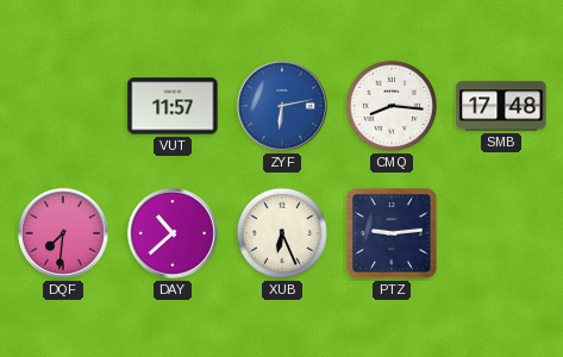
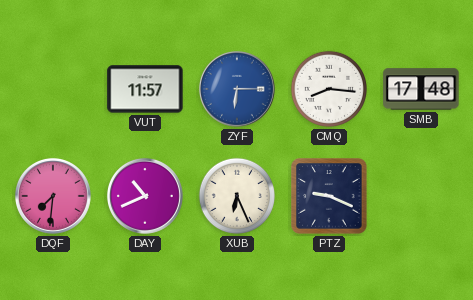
ZYF: 6:13 -> 6:15
DAY: 10:38 -> 10:41
PTZ: 9:14 -> 9:19
